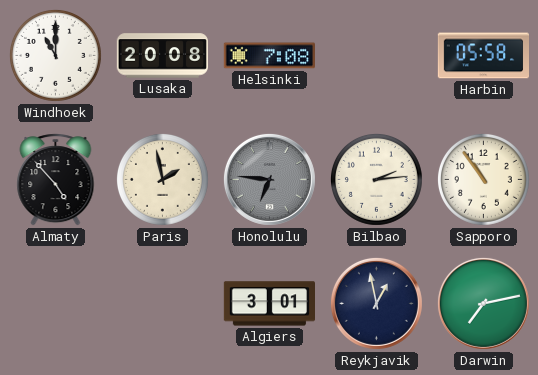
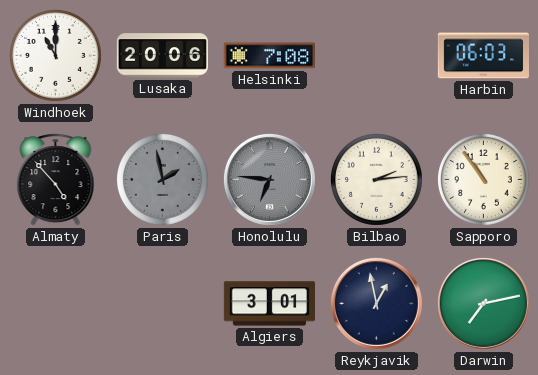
Lusaka: 20:08 -> 20:06
Harbin: 05:58 -> 06:03
Paris dial: cream -> grey
